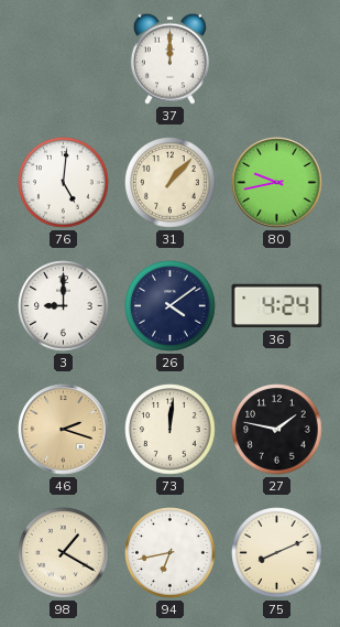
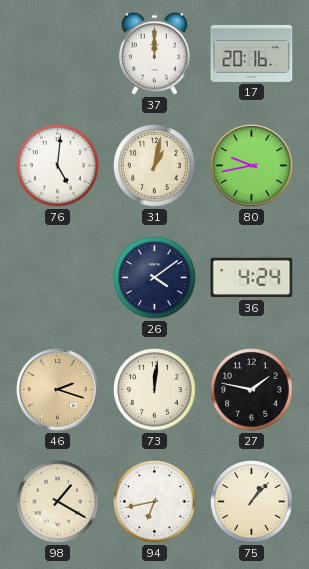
17: none -> 20:16
31: 1:07 -> 1:02
3: 9:00 -> none
75: 8:11 -> 1:07
